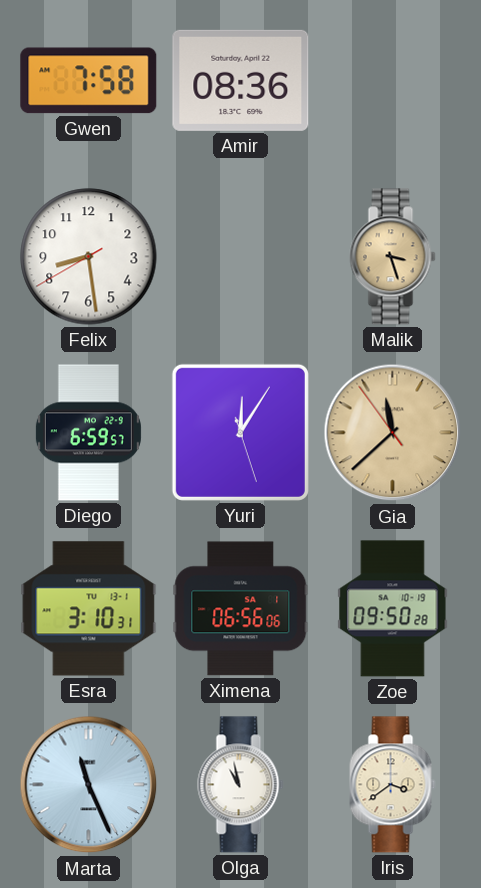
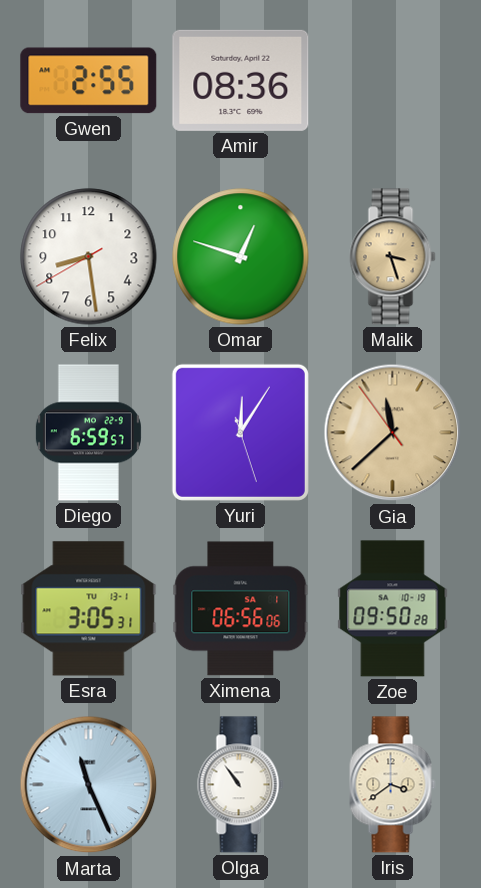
Gwen: 7:58 -> 2:55
Omar: none -> 12:48
Esra: 3:10 -> 3:05
Olga: 10:58 -> 10:54
